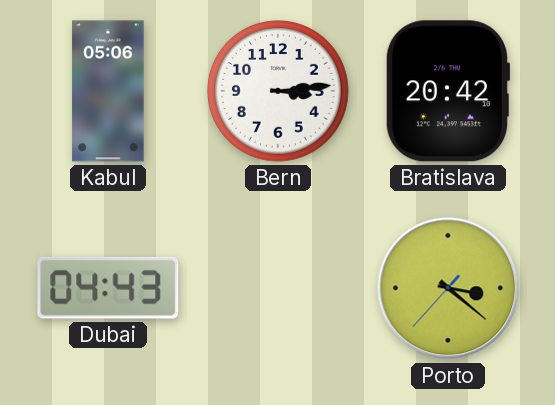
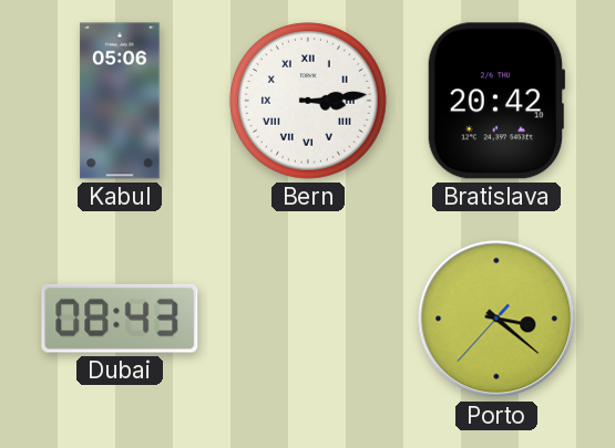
Bern numerals: Arabic -> Roman
Dubai: 04:43 -> 08:43
